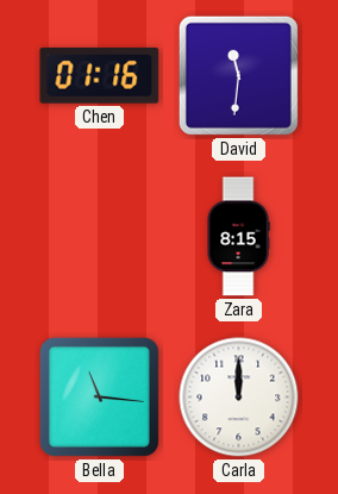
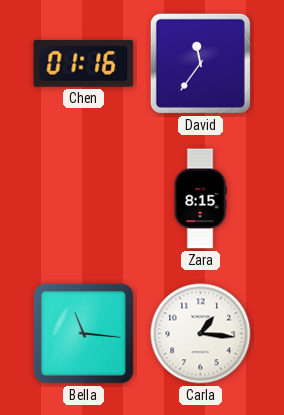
David: 11:31 -> 11:36
Carla: 12:00 -> 1:16
